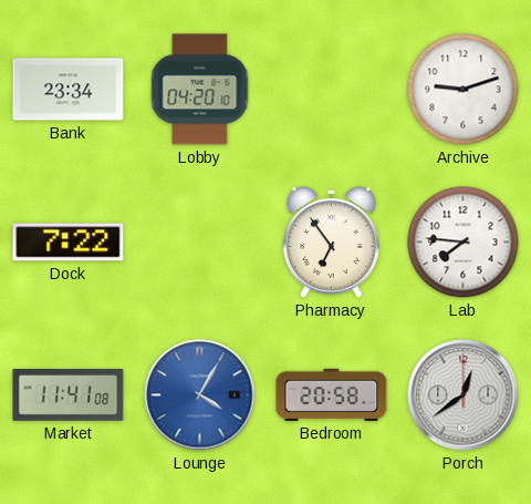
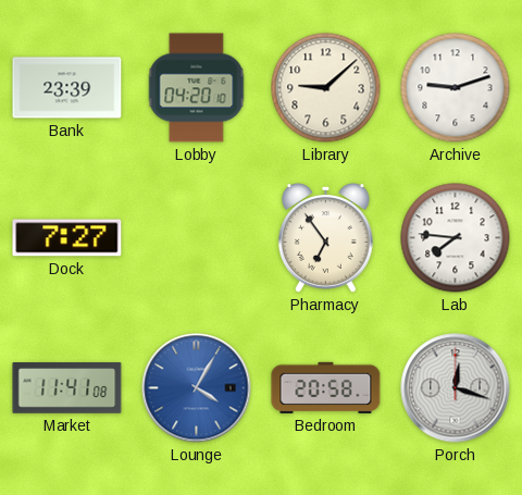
Bank: 23:34 -> 23:39
Library: none -> 9:08
Dock: 7:22 -> 7:27
Porch: 12:39 -> 12:18
